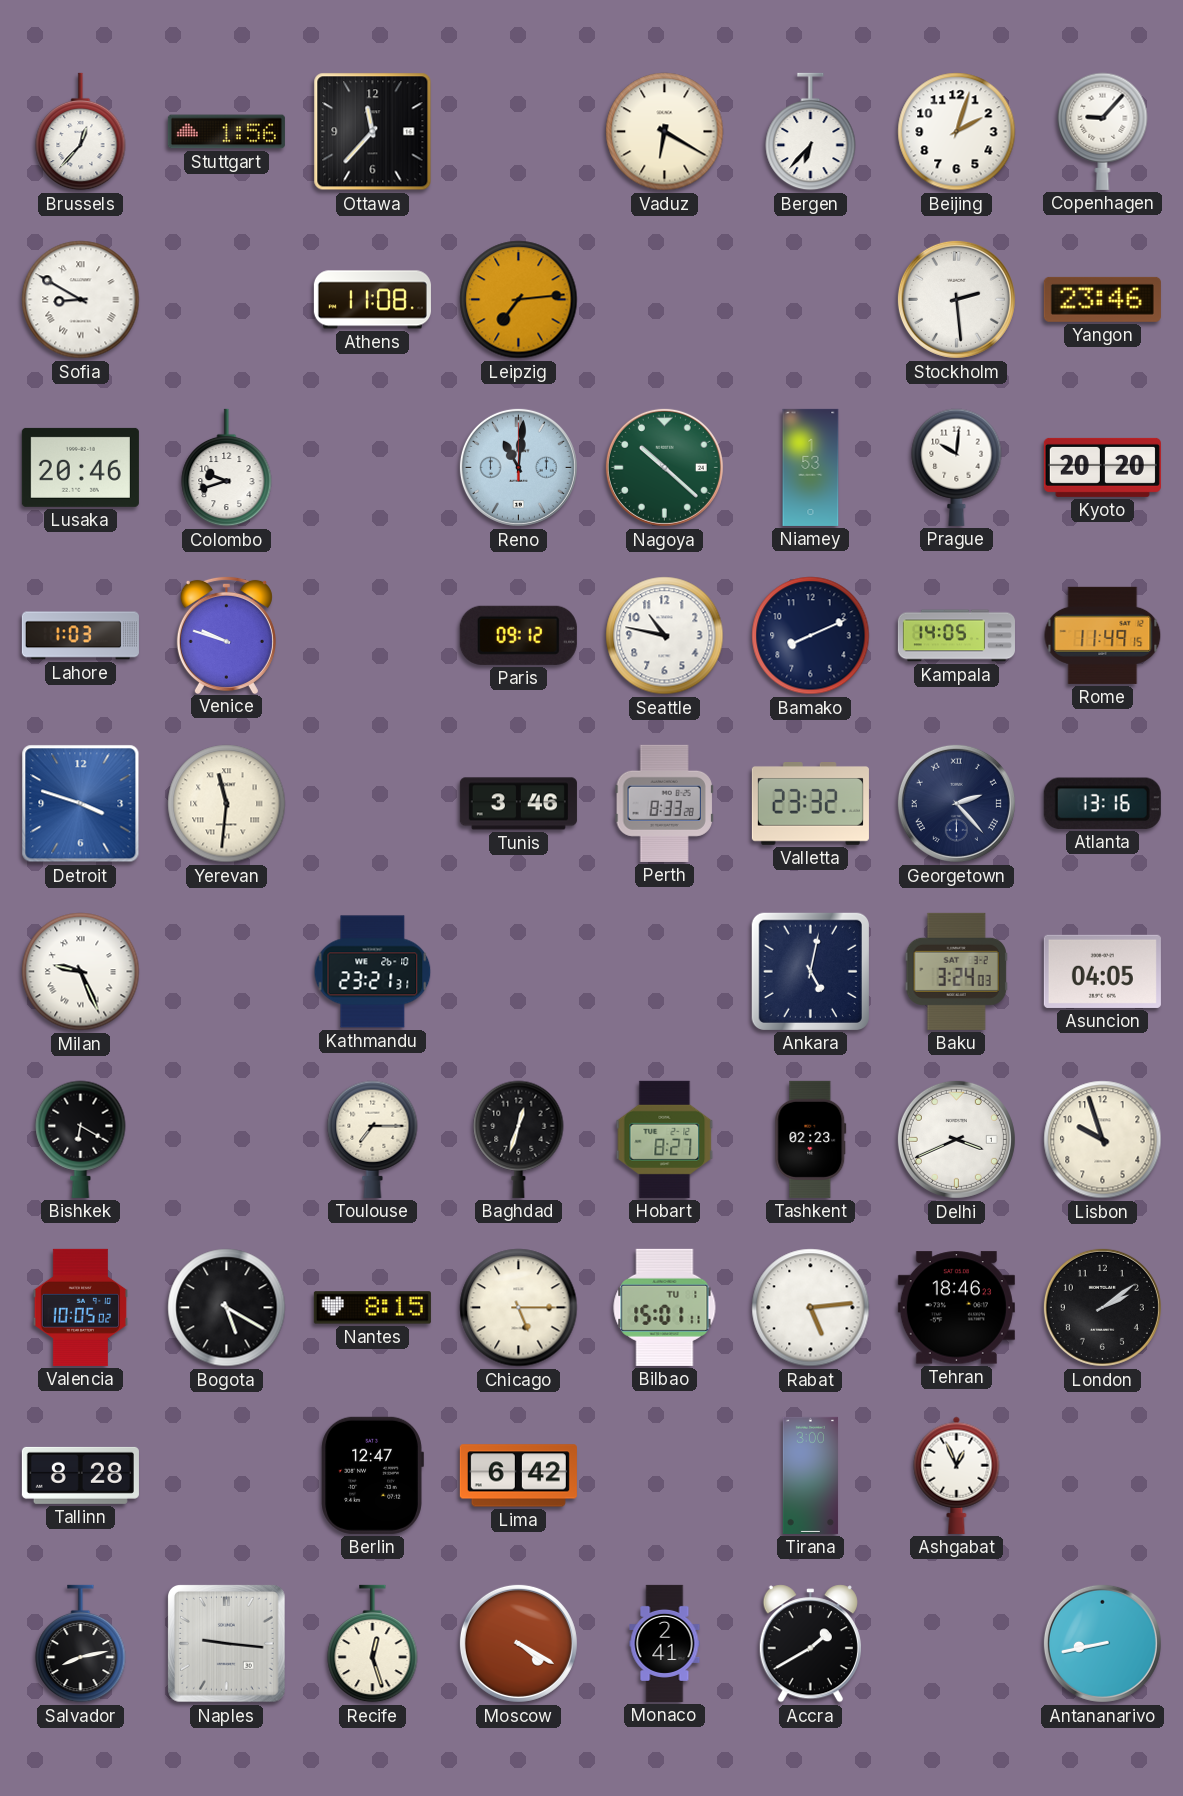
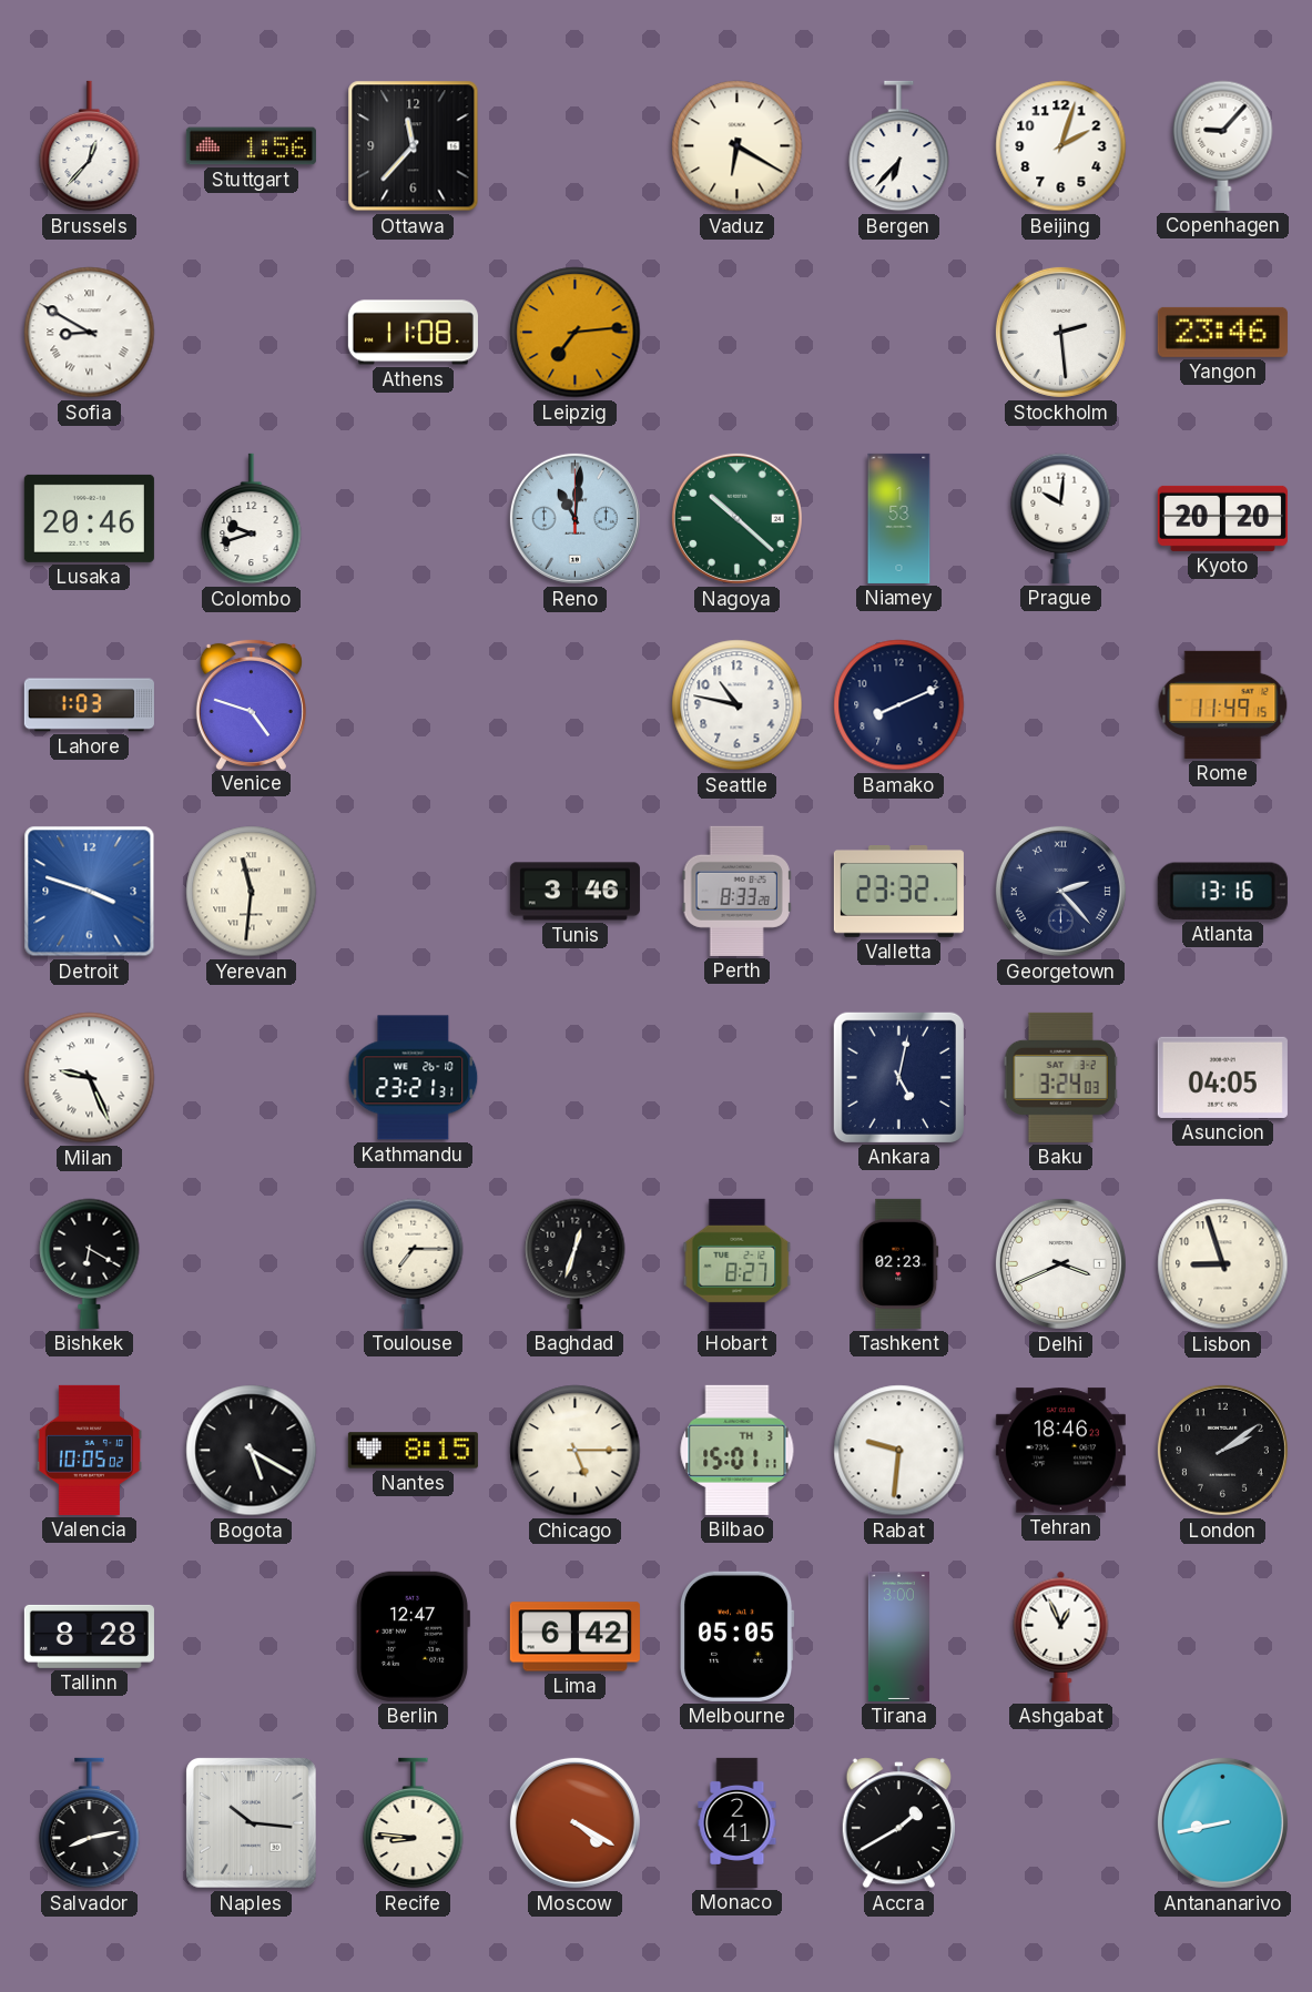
Venice: 9:48 -> 4:48
Paris: 09:12 -> none
Kampala: 14:05 -> none
Lisbon: 9:57 -> 8:57
Bilbao date: TU 1 -> TH 3
Rabat: 5:14 -> 9:31
Melbourne: none -> 05:05
Naples: 9:16 -> 10:16
Recife: 12:27 -> 8:46
